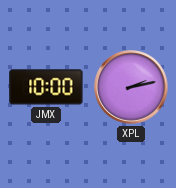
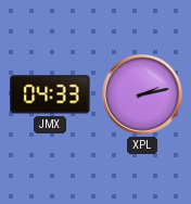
JMX: 10:00 -> 04:33
